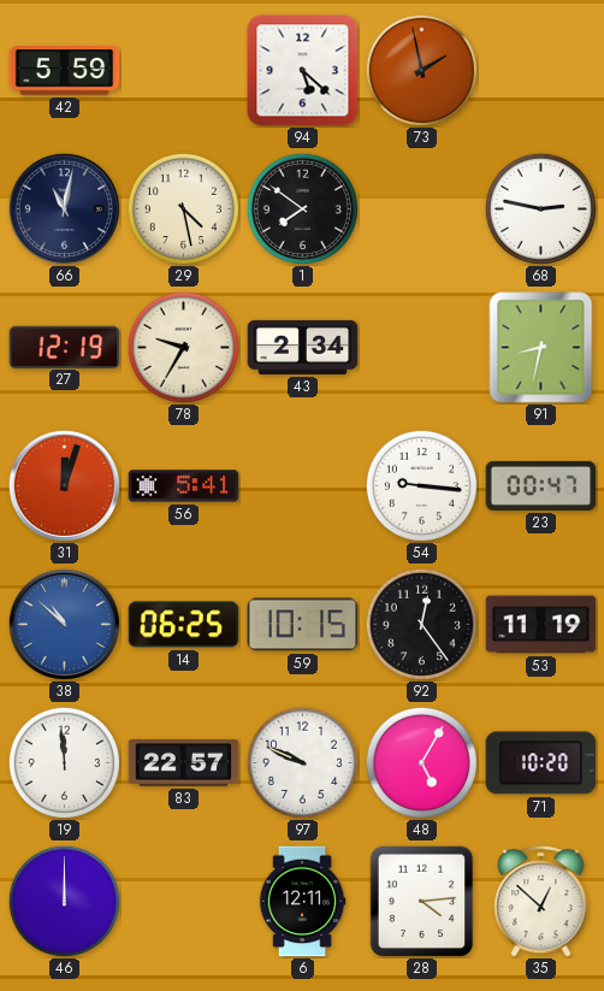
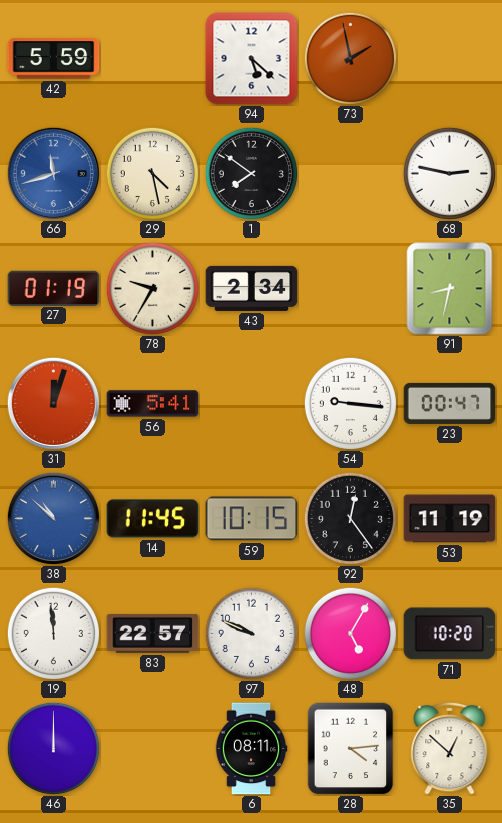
66: 11:02 -> 11:42
66 dial: navy -> blue
27: 12:19 -> 01:19
14: 06:25 -> 11:45
6: 12:11 -> 08:11
